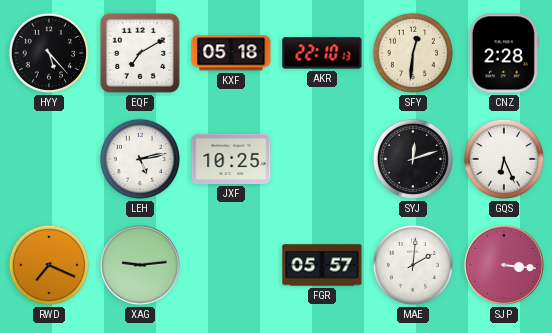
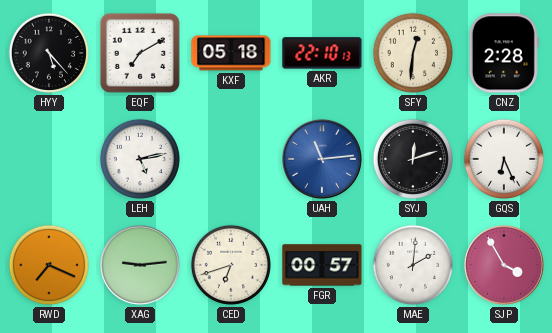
JXF: 10:25 -> none
UAH: none -> 11:14
CED: none -> 6:42
FGR: 05:57 -> 00:57
SJP: 3:16 -> 3:55
